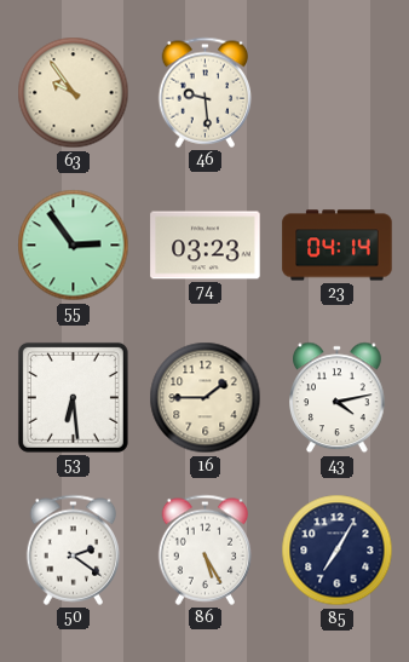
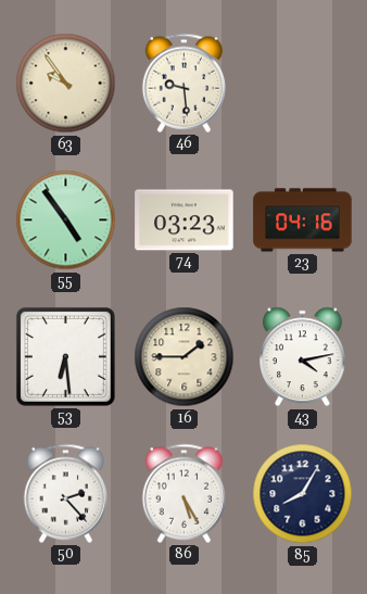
55: 2:54 -> 4:54
23: 04:14 -> 04:16
50: 2:21 -> 2:23
85: 7:05 -> 8:05
